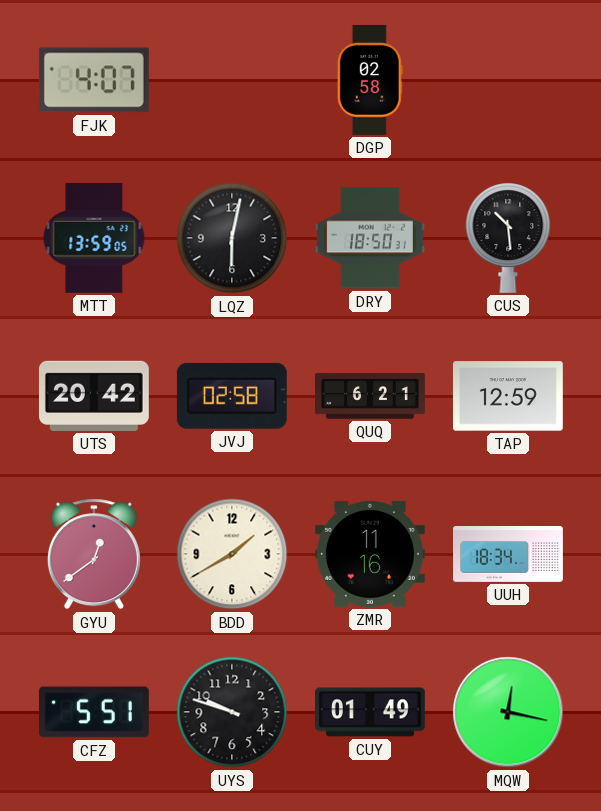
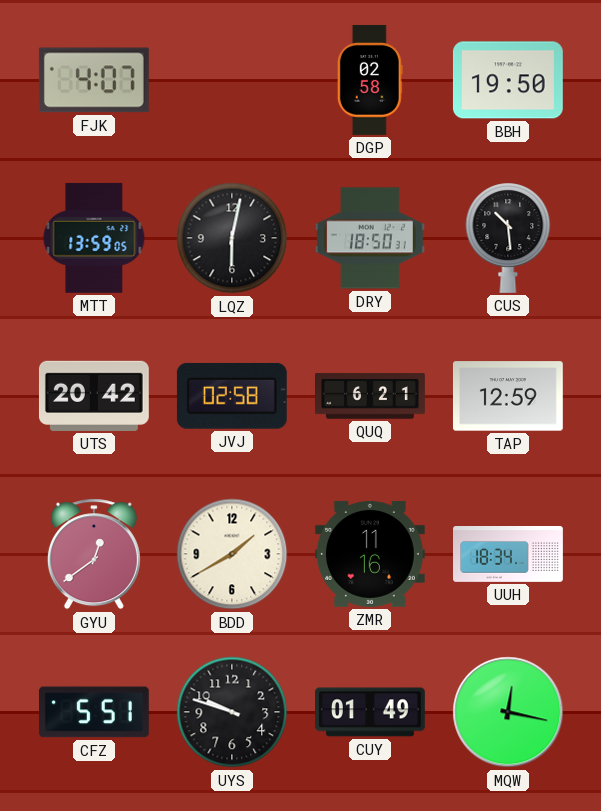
BBH: none -> 19:50
